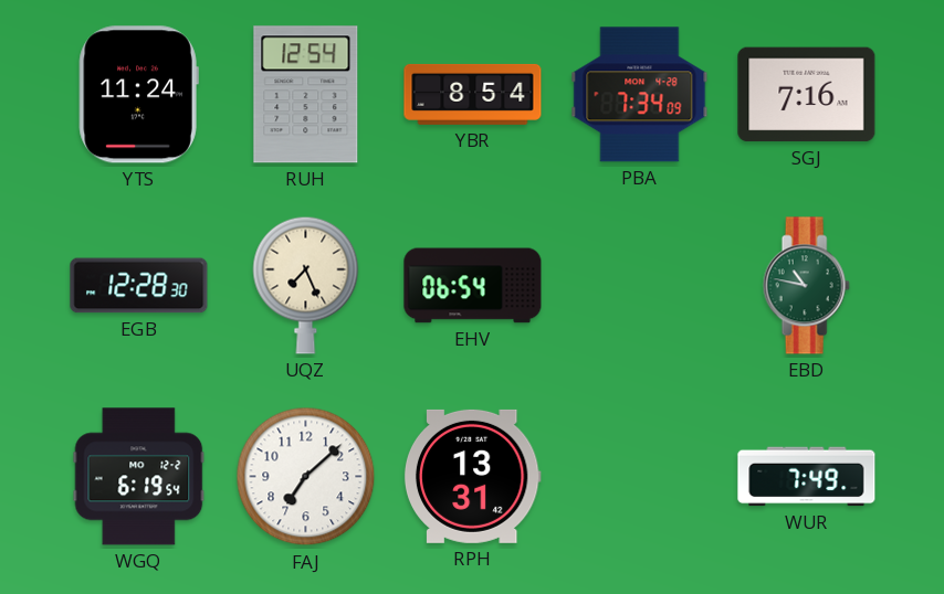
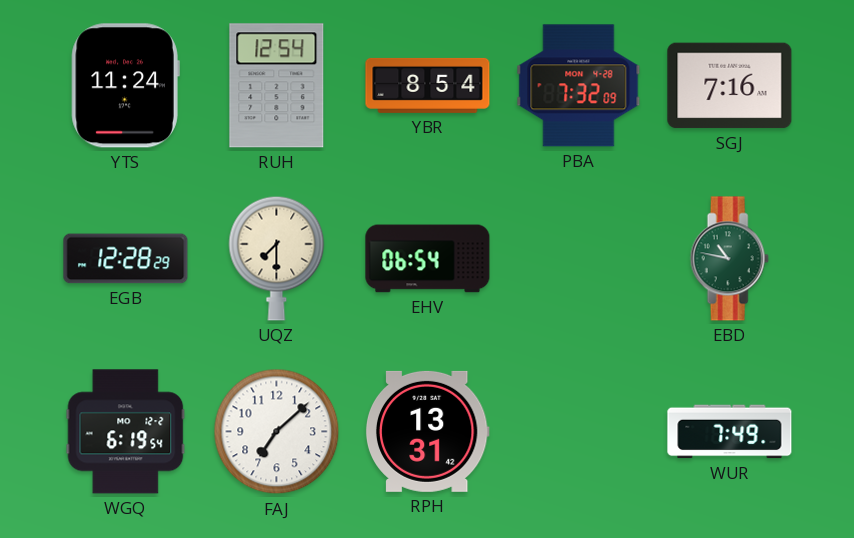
PBA: 7:34 -> 7:32
EGB: 12:28:30 -> 12:28:29
UQZ: 7:26 -> 7:30
